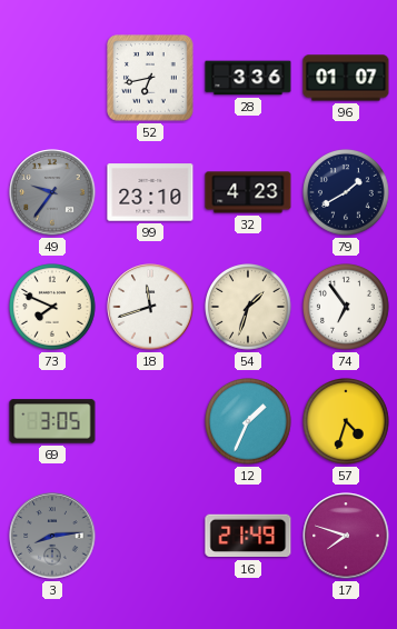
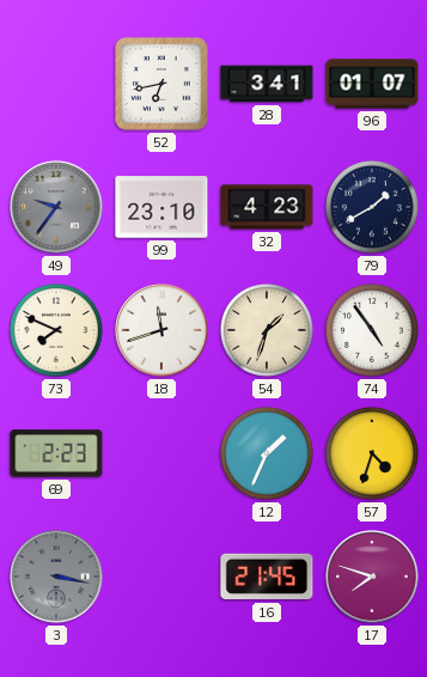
28: 3:36 -> 3:41
74: 6:54 -> 4:54
69: 3:05 -> 2:23
3: 8:14 -> 3:17
16: 21:49 -> 21:45
